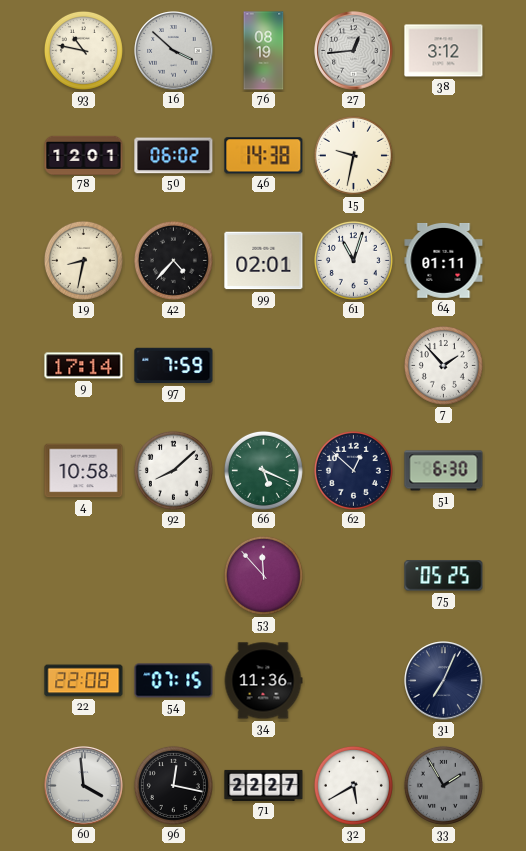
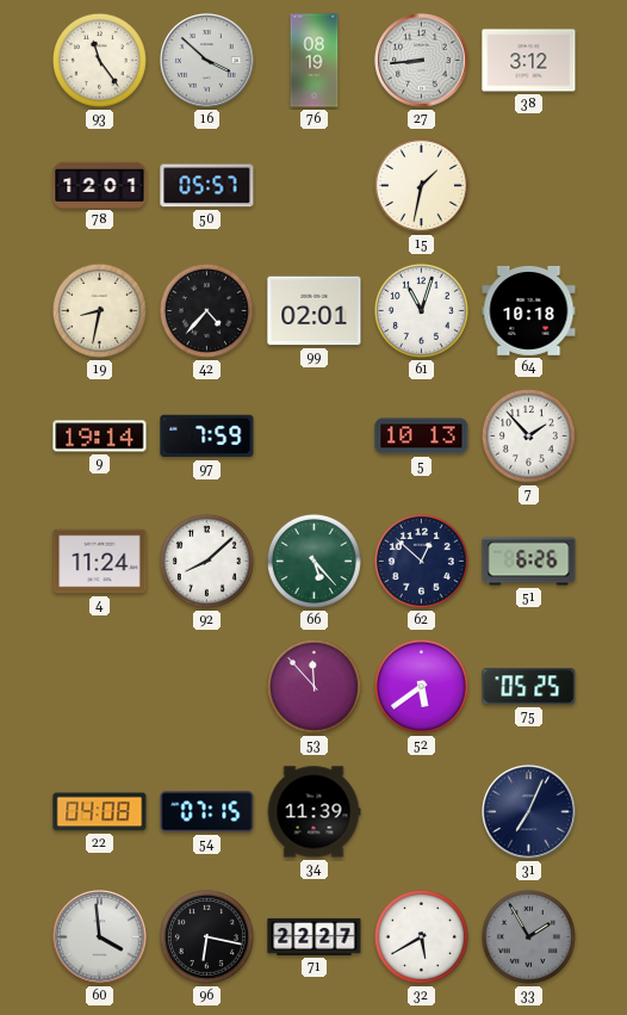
93: 10:47 -> 11:24
27: 12:44 -> 8:44
50: 06:02 -> 05:57
46: 14:38 -> none
15: 9:32 -> 1:32
64: 01:11 -> 10:18
9: 17:14 -> 19:14
5: none -> 10:13
4: 10:58 -> 11:24
66: 5:19 -> 5:23
51: 6:30 -> 6:26
52: none -> 5:39
22: 22:08 -> 04:08
34: 11:36 -> 11:39
96: 12:17 -> 6:17
